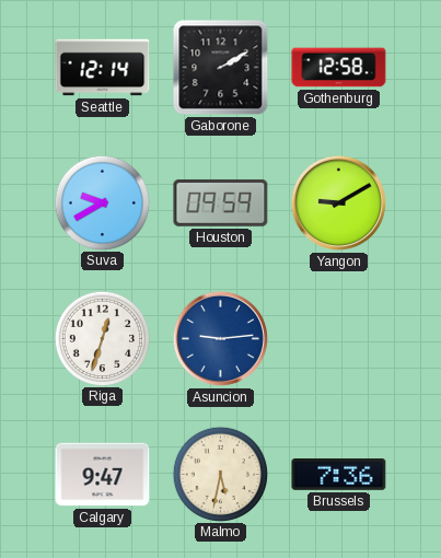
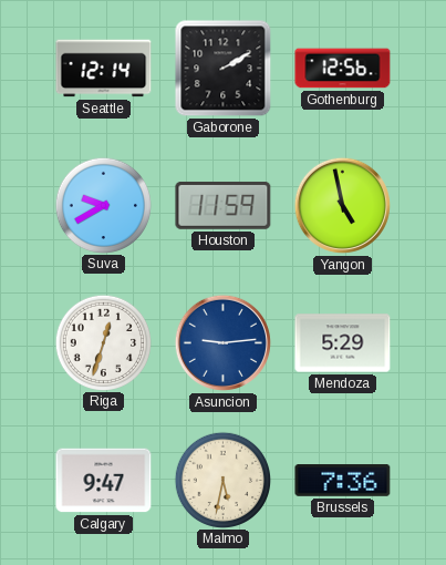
Gothenburg: 12:58 -> 12:56
Houston: 09:59 -> 11:59
Yangon: 9:10 -> 4:58
Mendoza: none -> 5:29
